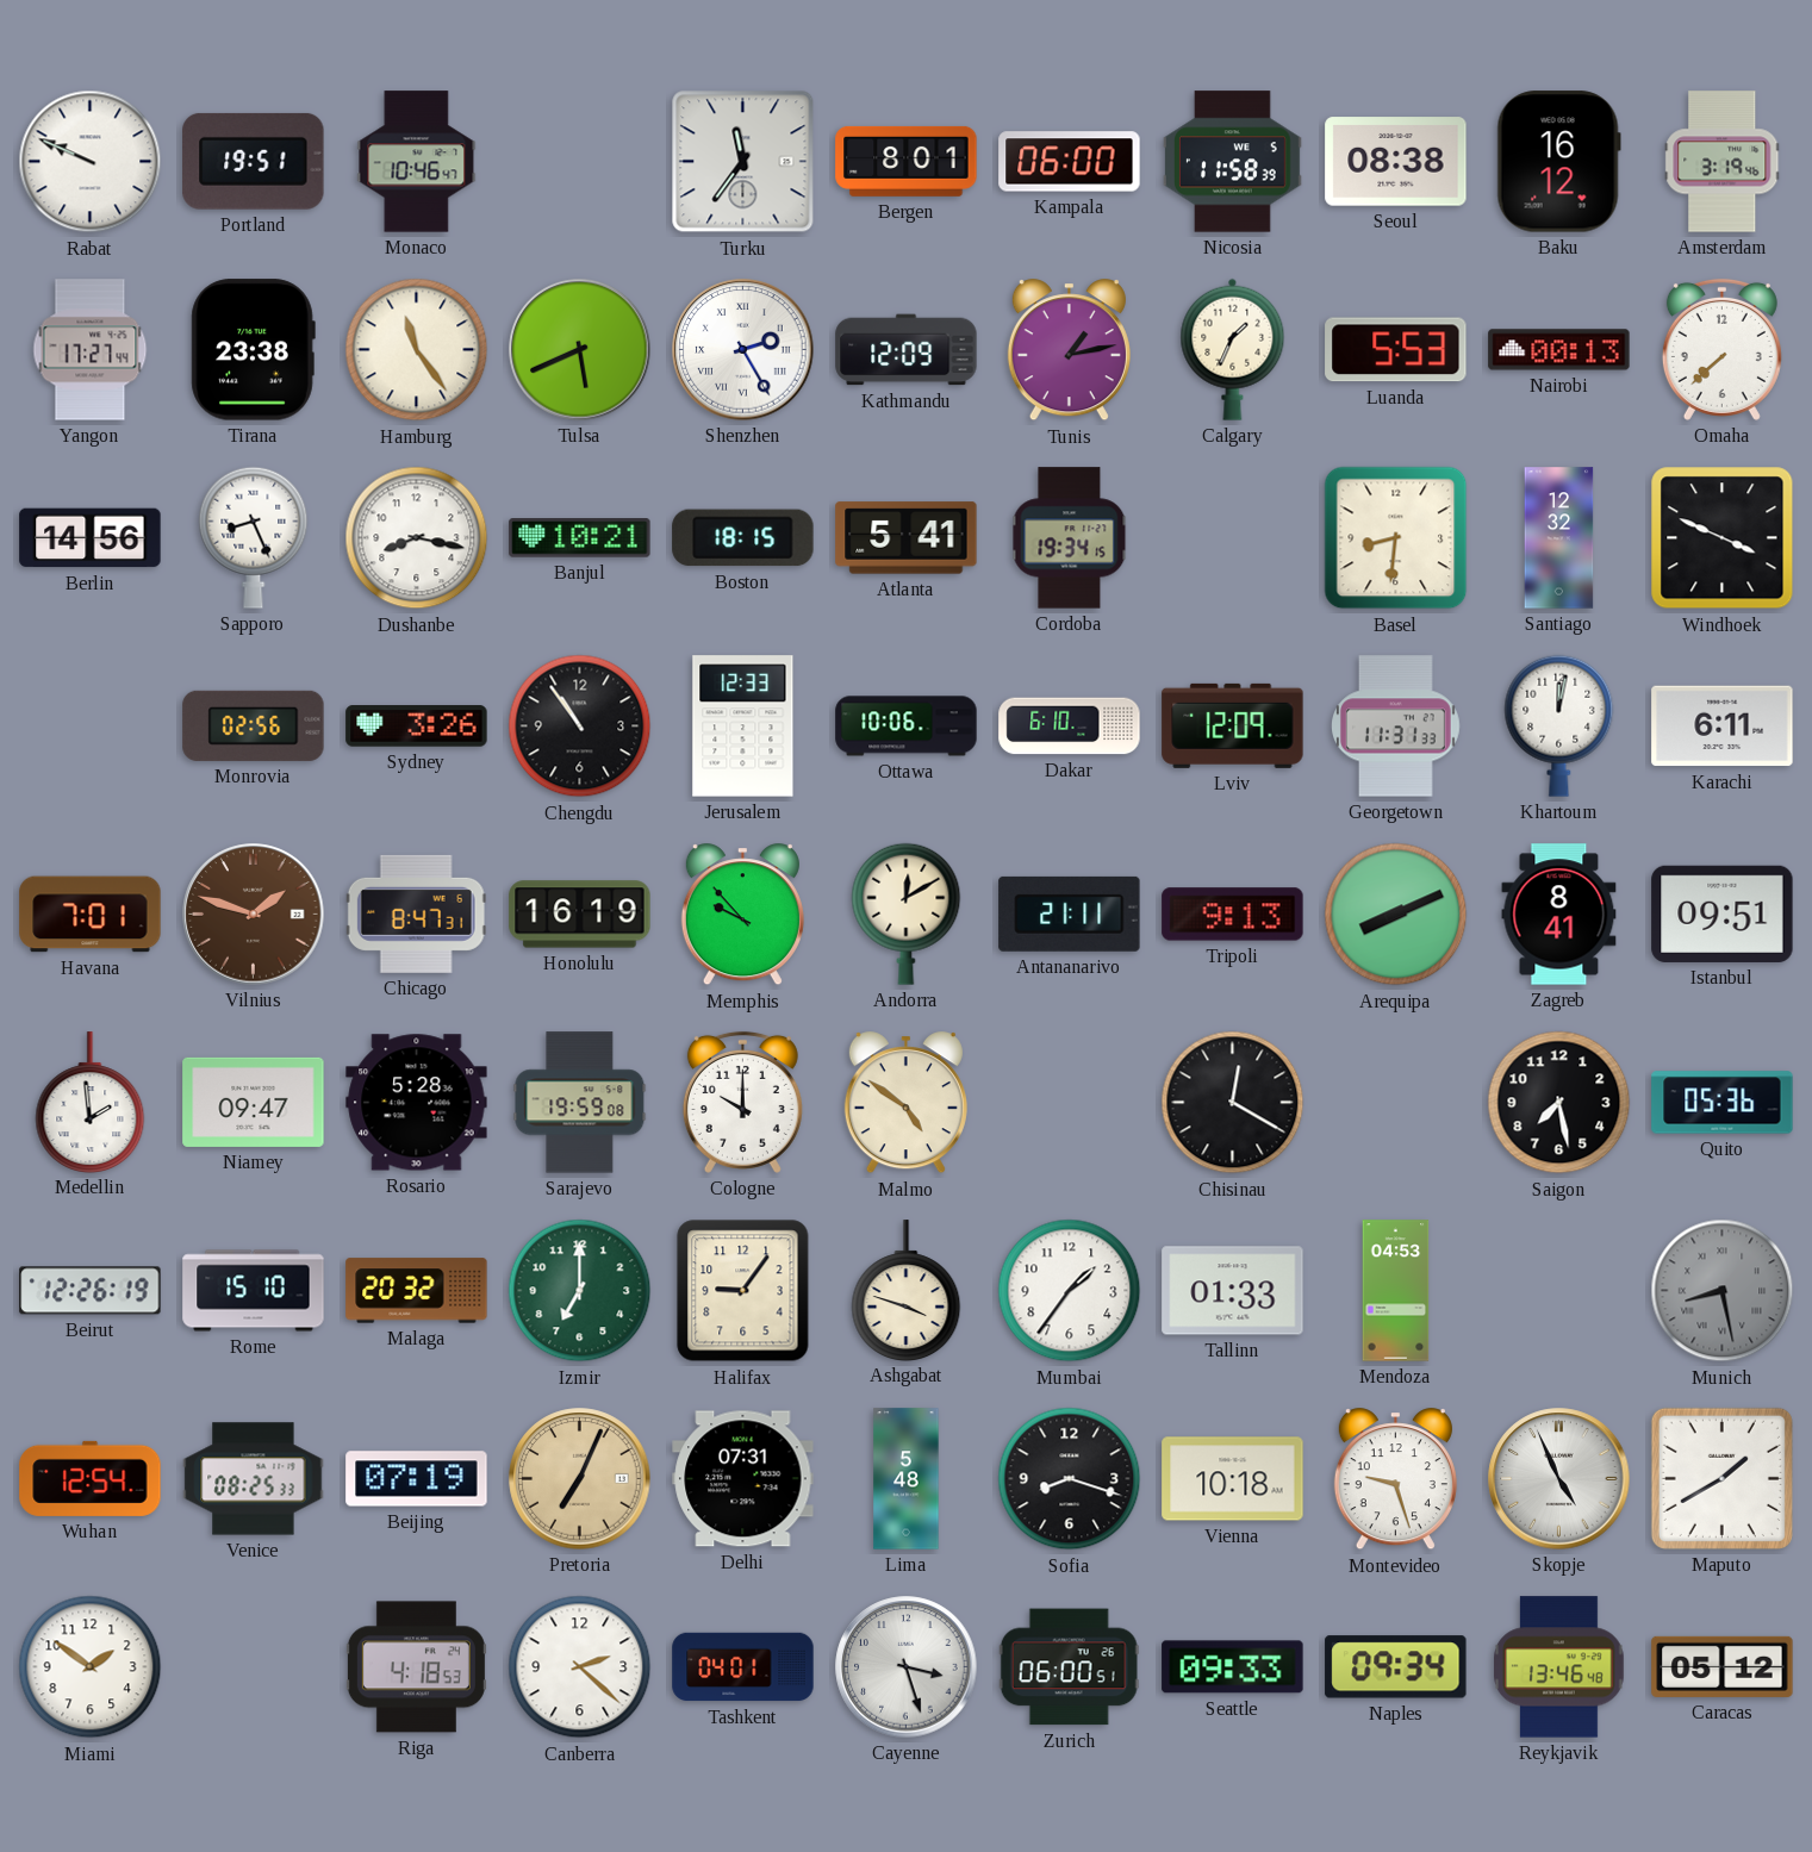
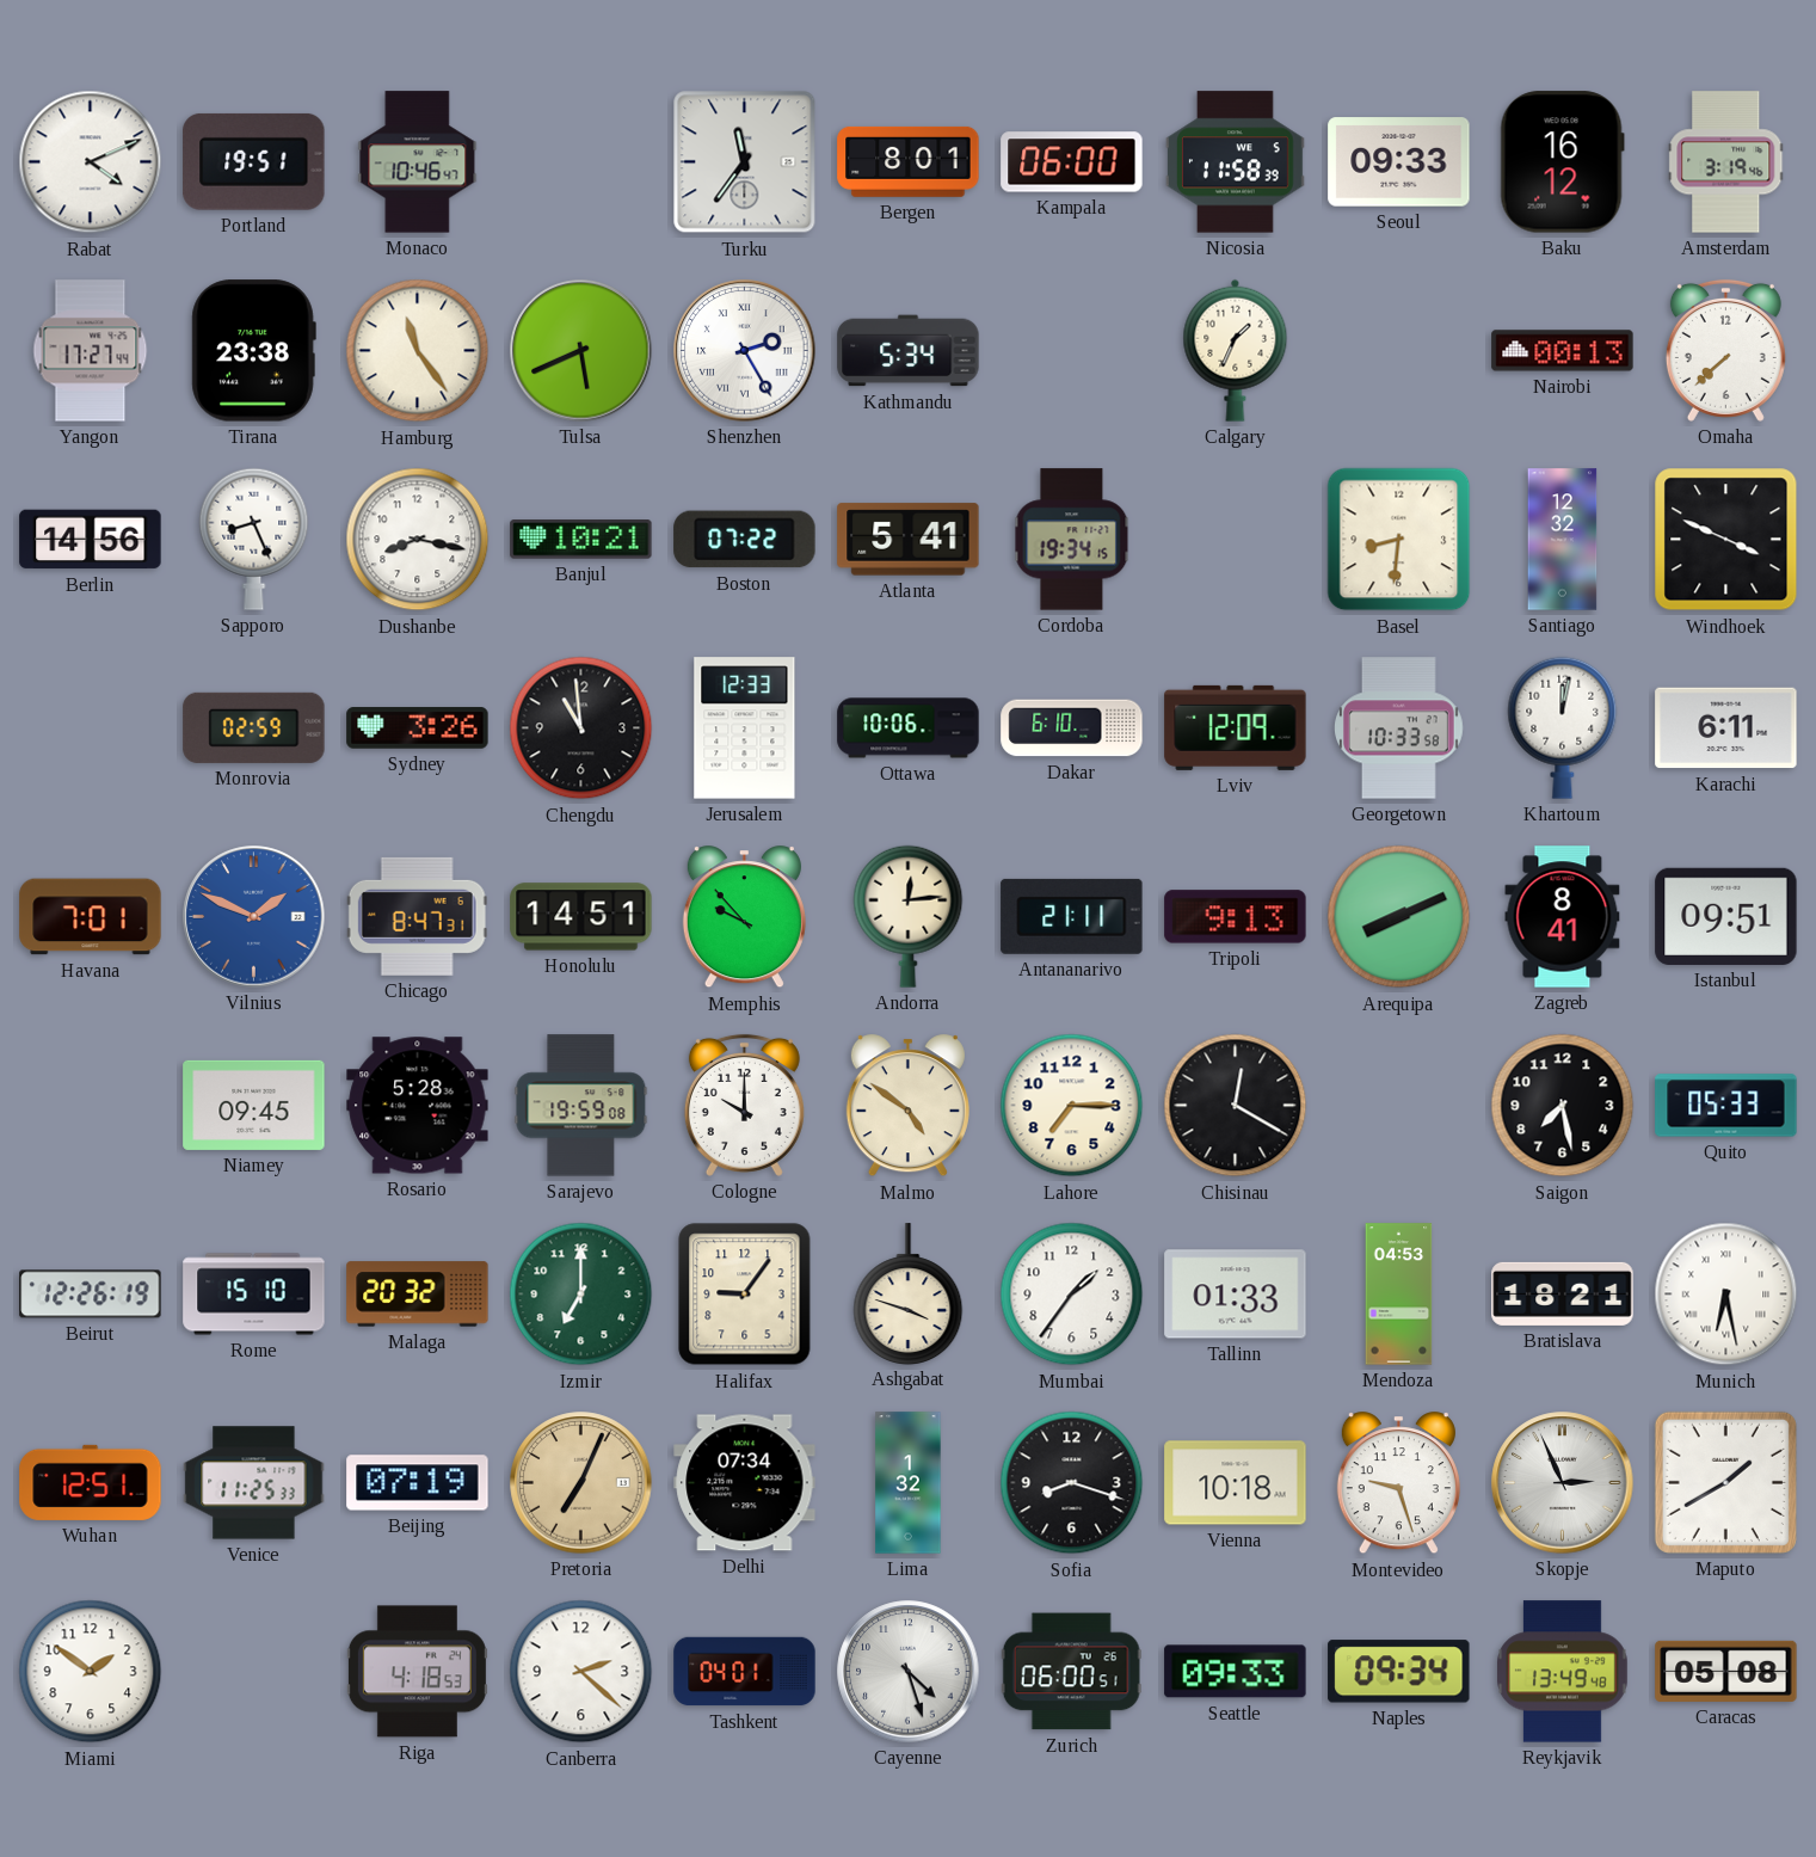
Rabat: 9:49 -> 4:11
Seoul: 08:38 -> 09:33
Kathmandu: 12:09 -> 5:34
Tunis: 1:13 -> none
Luanda: 5:53 -> none
Boston: 18:15 -> 07:22
Monrovia: 02:56 -> 02:59
Chengdu: 10:54 -> 10:59
Georgetown: 11:31 -> 10:33
Vilnius: 1:48 -> 1:49
Vilnius dial: brown -> blue
Honolulu: 16:19 -> 14:51
Andorra: 12:10 -> 12:14
Medellin: 1:59 -> none
Niamey: 09:47 -> 09:45
Lahore: none -> 7:15
Quito: 05:36 -> 05:33
Bratislava: none -> 18:21
Munich: 8:28 -> 6:28
Munich dial: grey -> white
Wuhan: 12:54 -> 12:51
Venice: 08:25 -> 11:25
Delhi: 07:31 -> 07:34
Lima: 5:48 -> 1:32
Skopje: 4:56 -> 2:56
Cayenne: 3:27 -> 4:27
Reykjavik: 13:46 -> 13:49
Caracas: 05:12 -> 05:08
